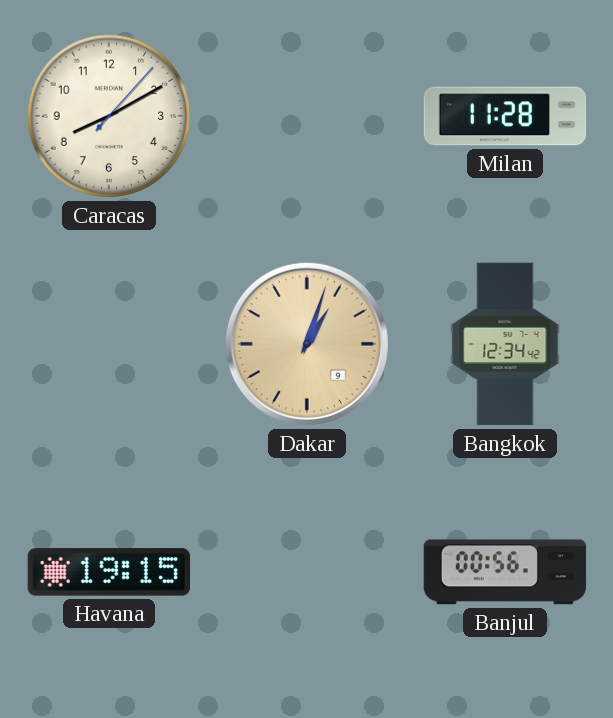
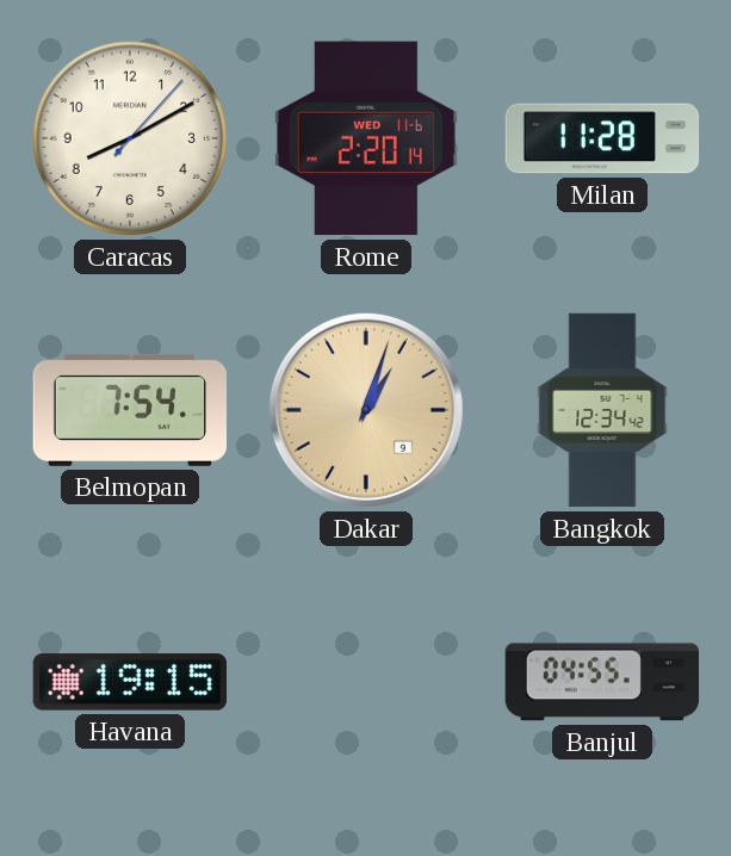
Rome: none -> 2:20
Belmopan: none -> 7:54
Banjul: 00:56 -> 04:55
